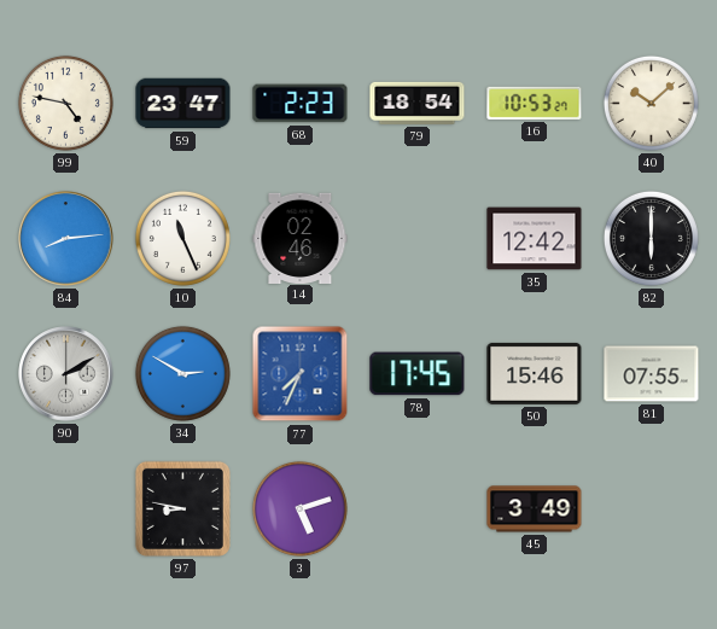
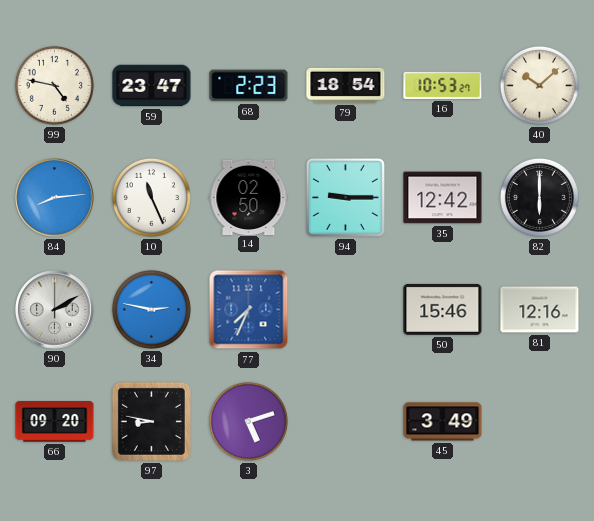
14: 02:46 -> 02:50
94: none -> 9:15
34: 2:50 -> 2:47
78: 17:45 -> none
81: 07:55 -> 12:16
66: none -> 09:20
